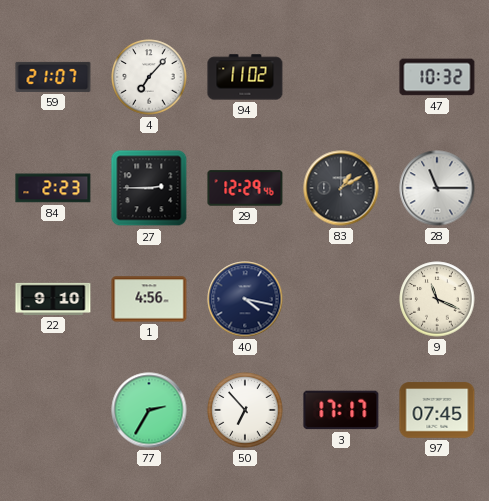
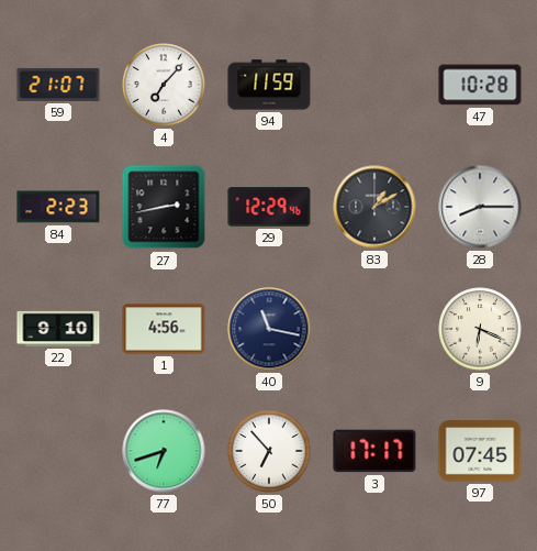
94: 11:02 -> 11:59
47: 10:32 -> 10:28
27: 2:45 -> 2:43
28: 11:15 -> 8:15
40: 4:17 -> 11:17
9: 11:19 -> 6:19
77: 2:35 -> 6:42
